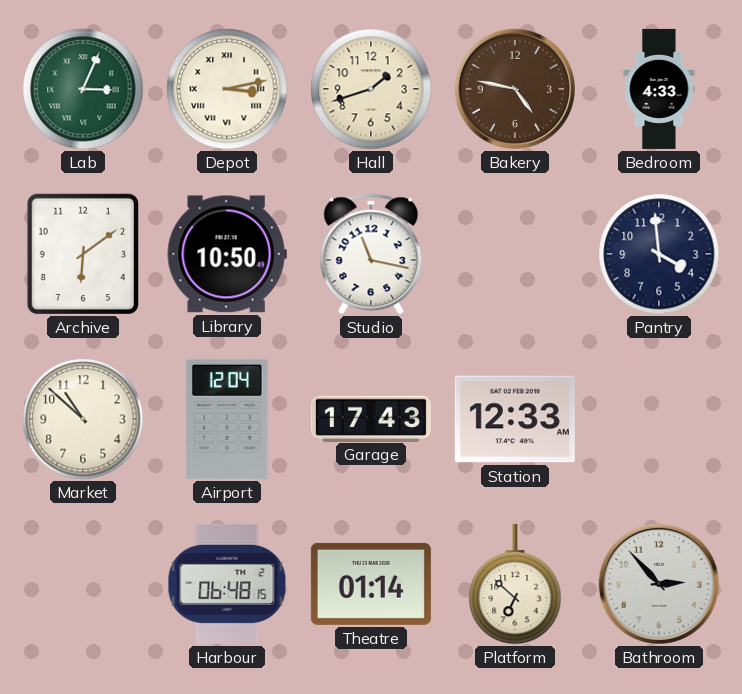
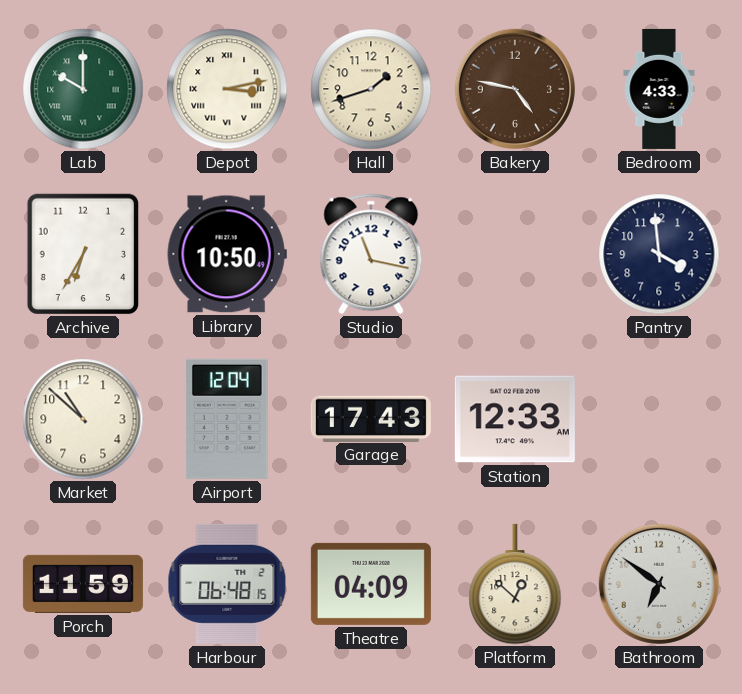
Lab: 3:04 -> 10:00
Archive: 6:09 -> 6:35
Porch: none -> 11:59
Theatre: 01:14 -> 04:09
Platform: 6:52 -> 12:52
Bathroom: 2:53 -> 6:51
